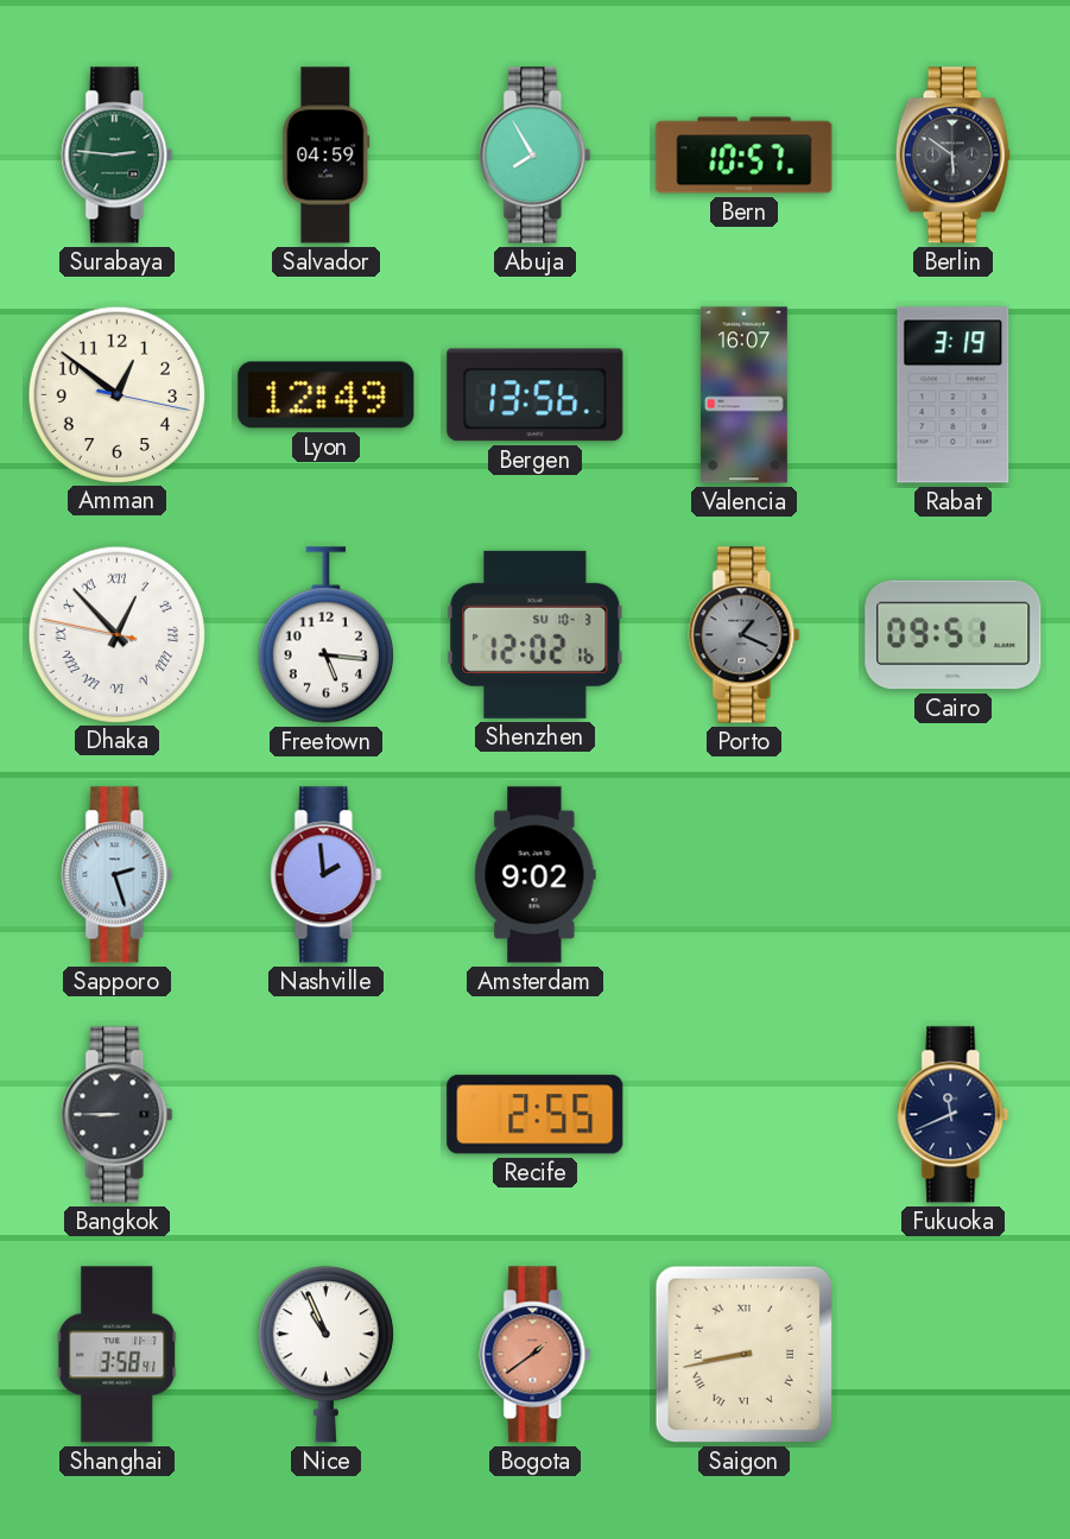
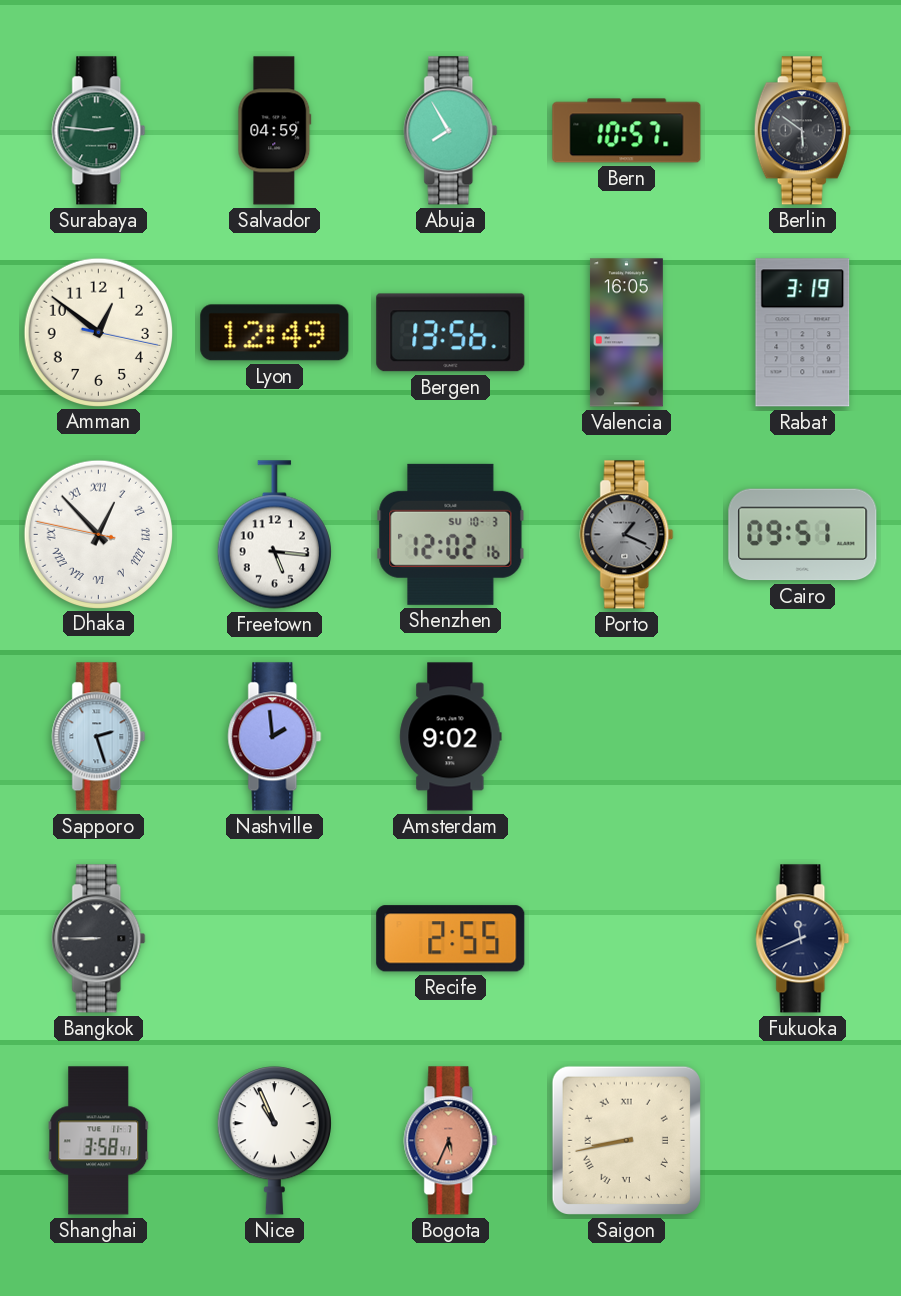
Valencia: 16:07 -> 16:05
Bogota: 1:39 -> 5:34
